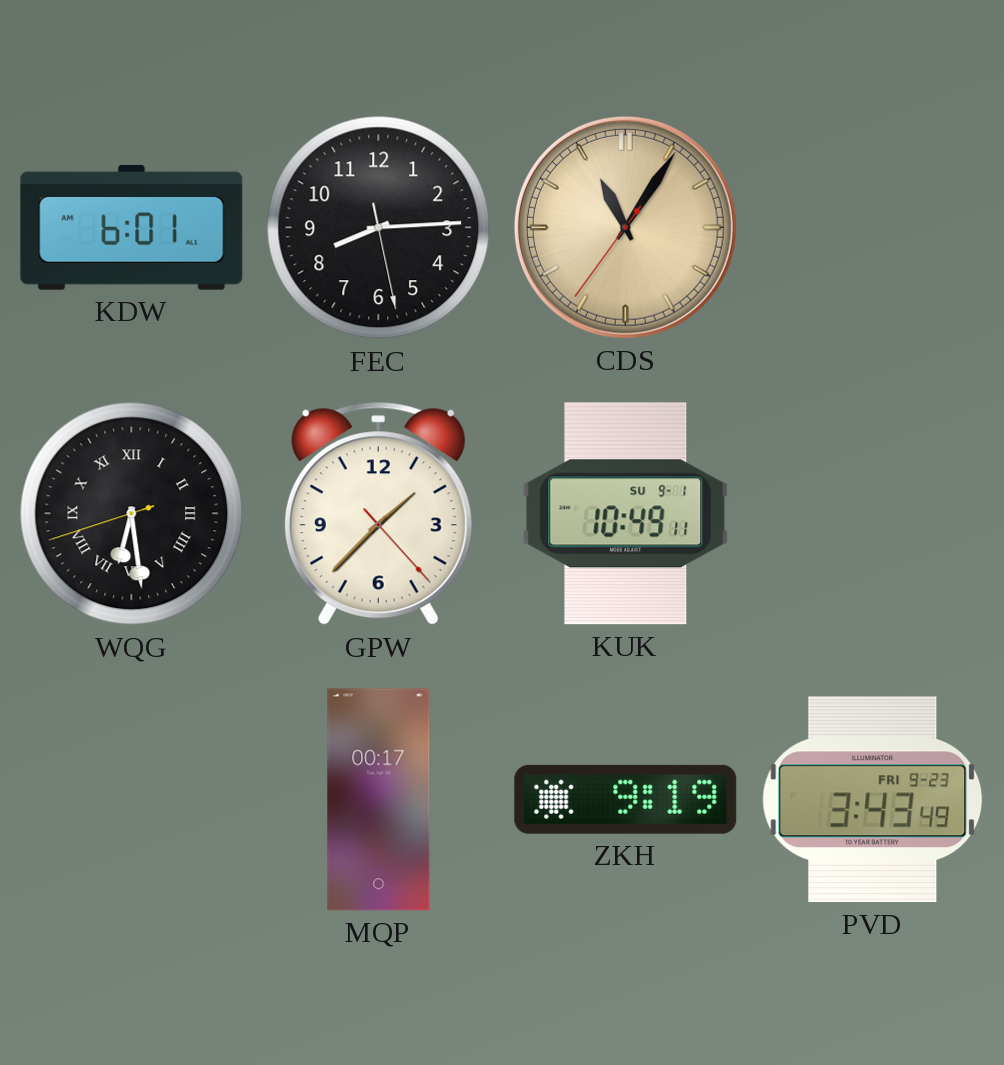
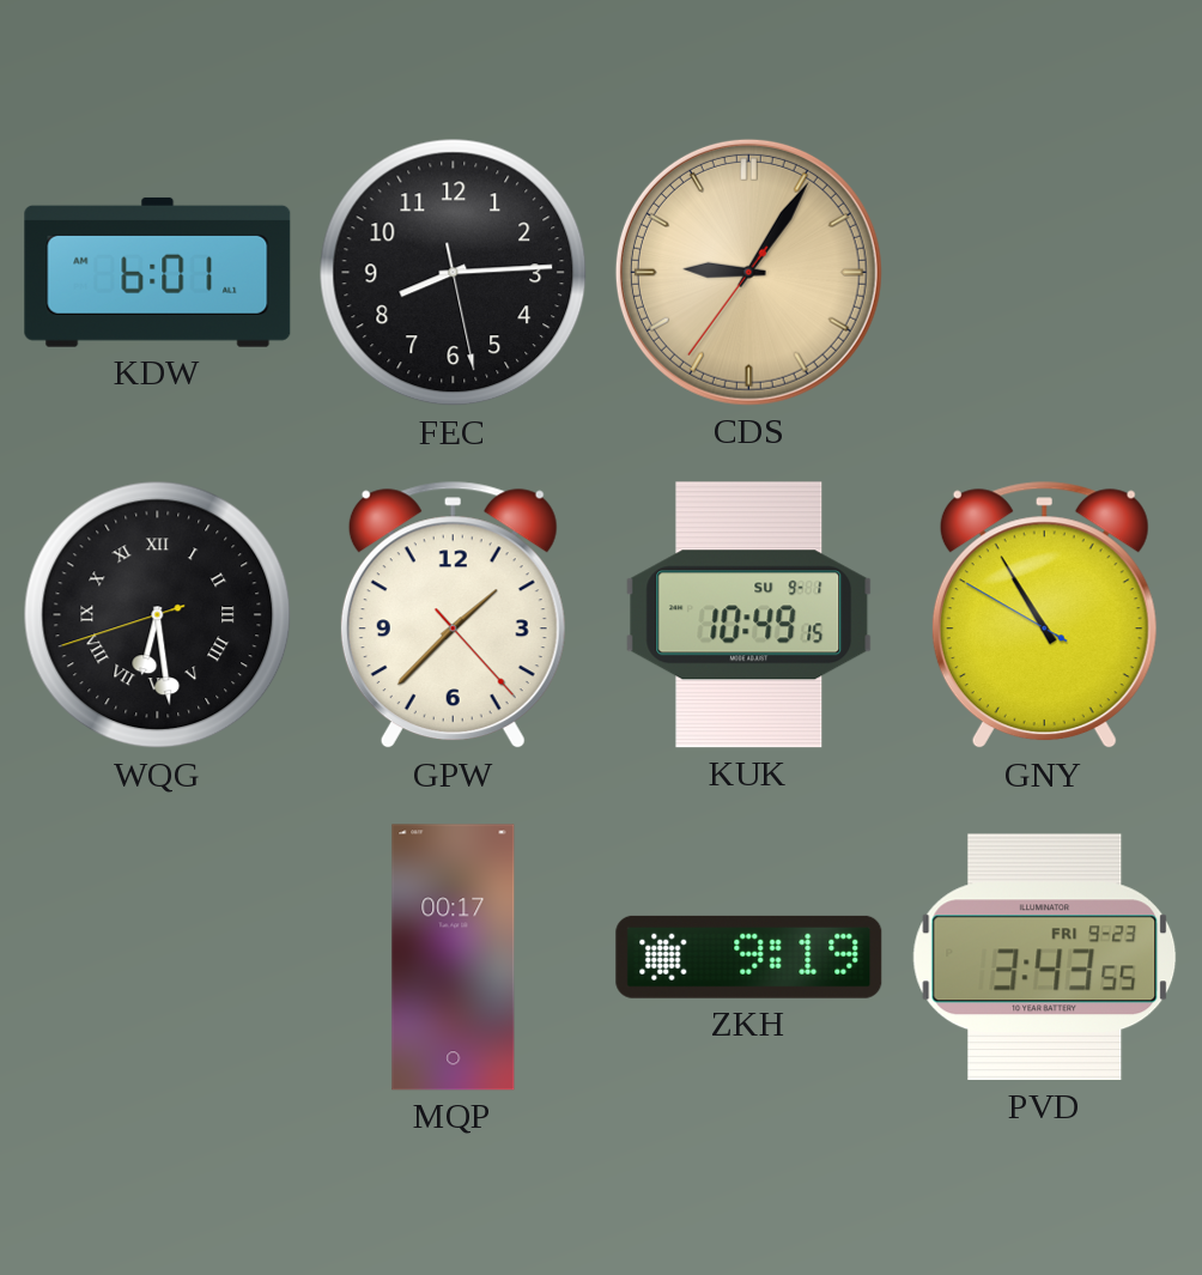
CDS: 11:05 -> 9:05
KUK: 10:49:11 -> 10:49:15
GNY: none -> 10:54
PVD: 3:43:49 -> 3:43:55
